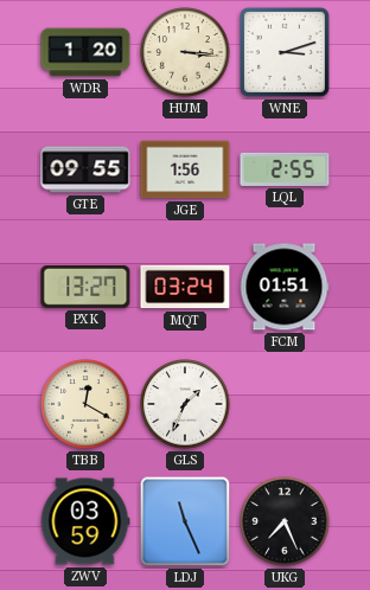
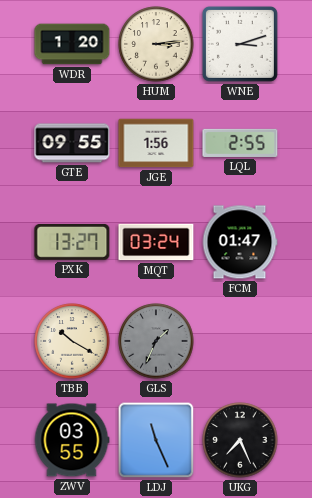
HUM: 3:16 -> 3:14
FCM: 01:51 -> 01:47
TBB: 12:20 -> 10:20
GLS dial: white -> grey
ZWV: 03:59 -> 03:55
